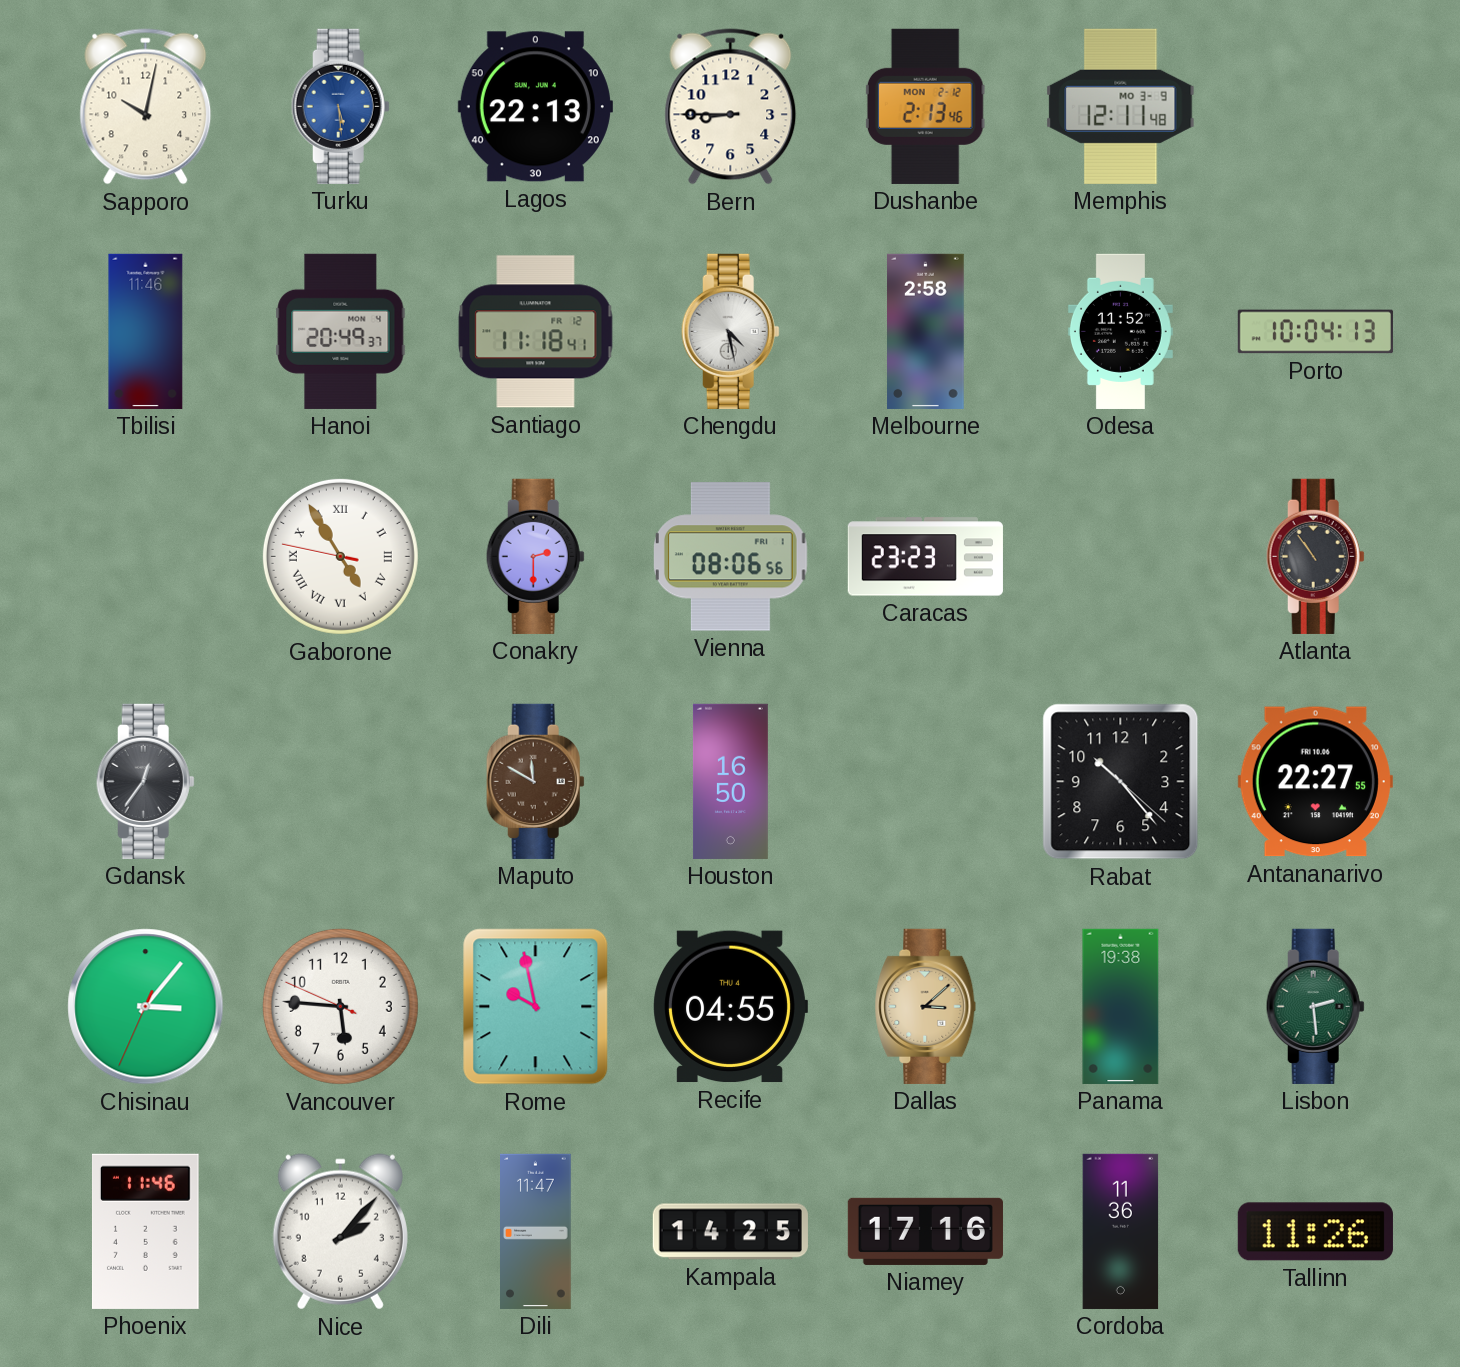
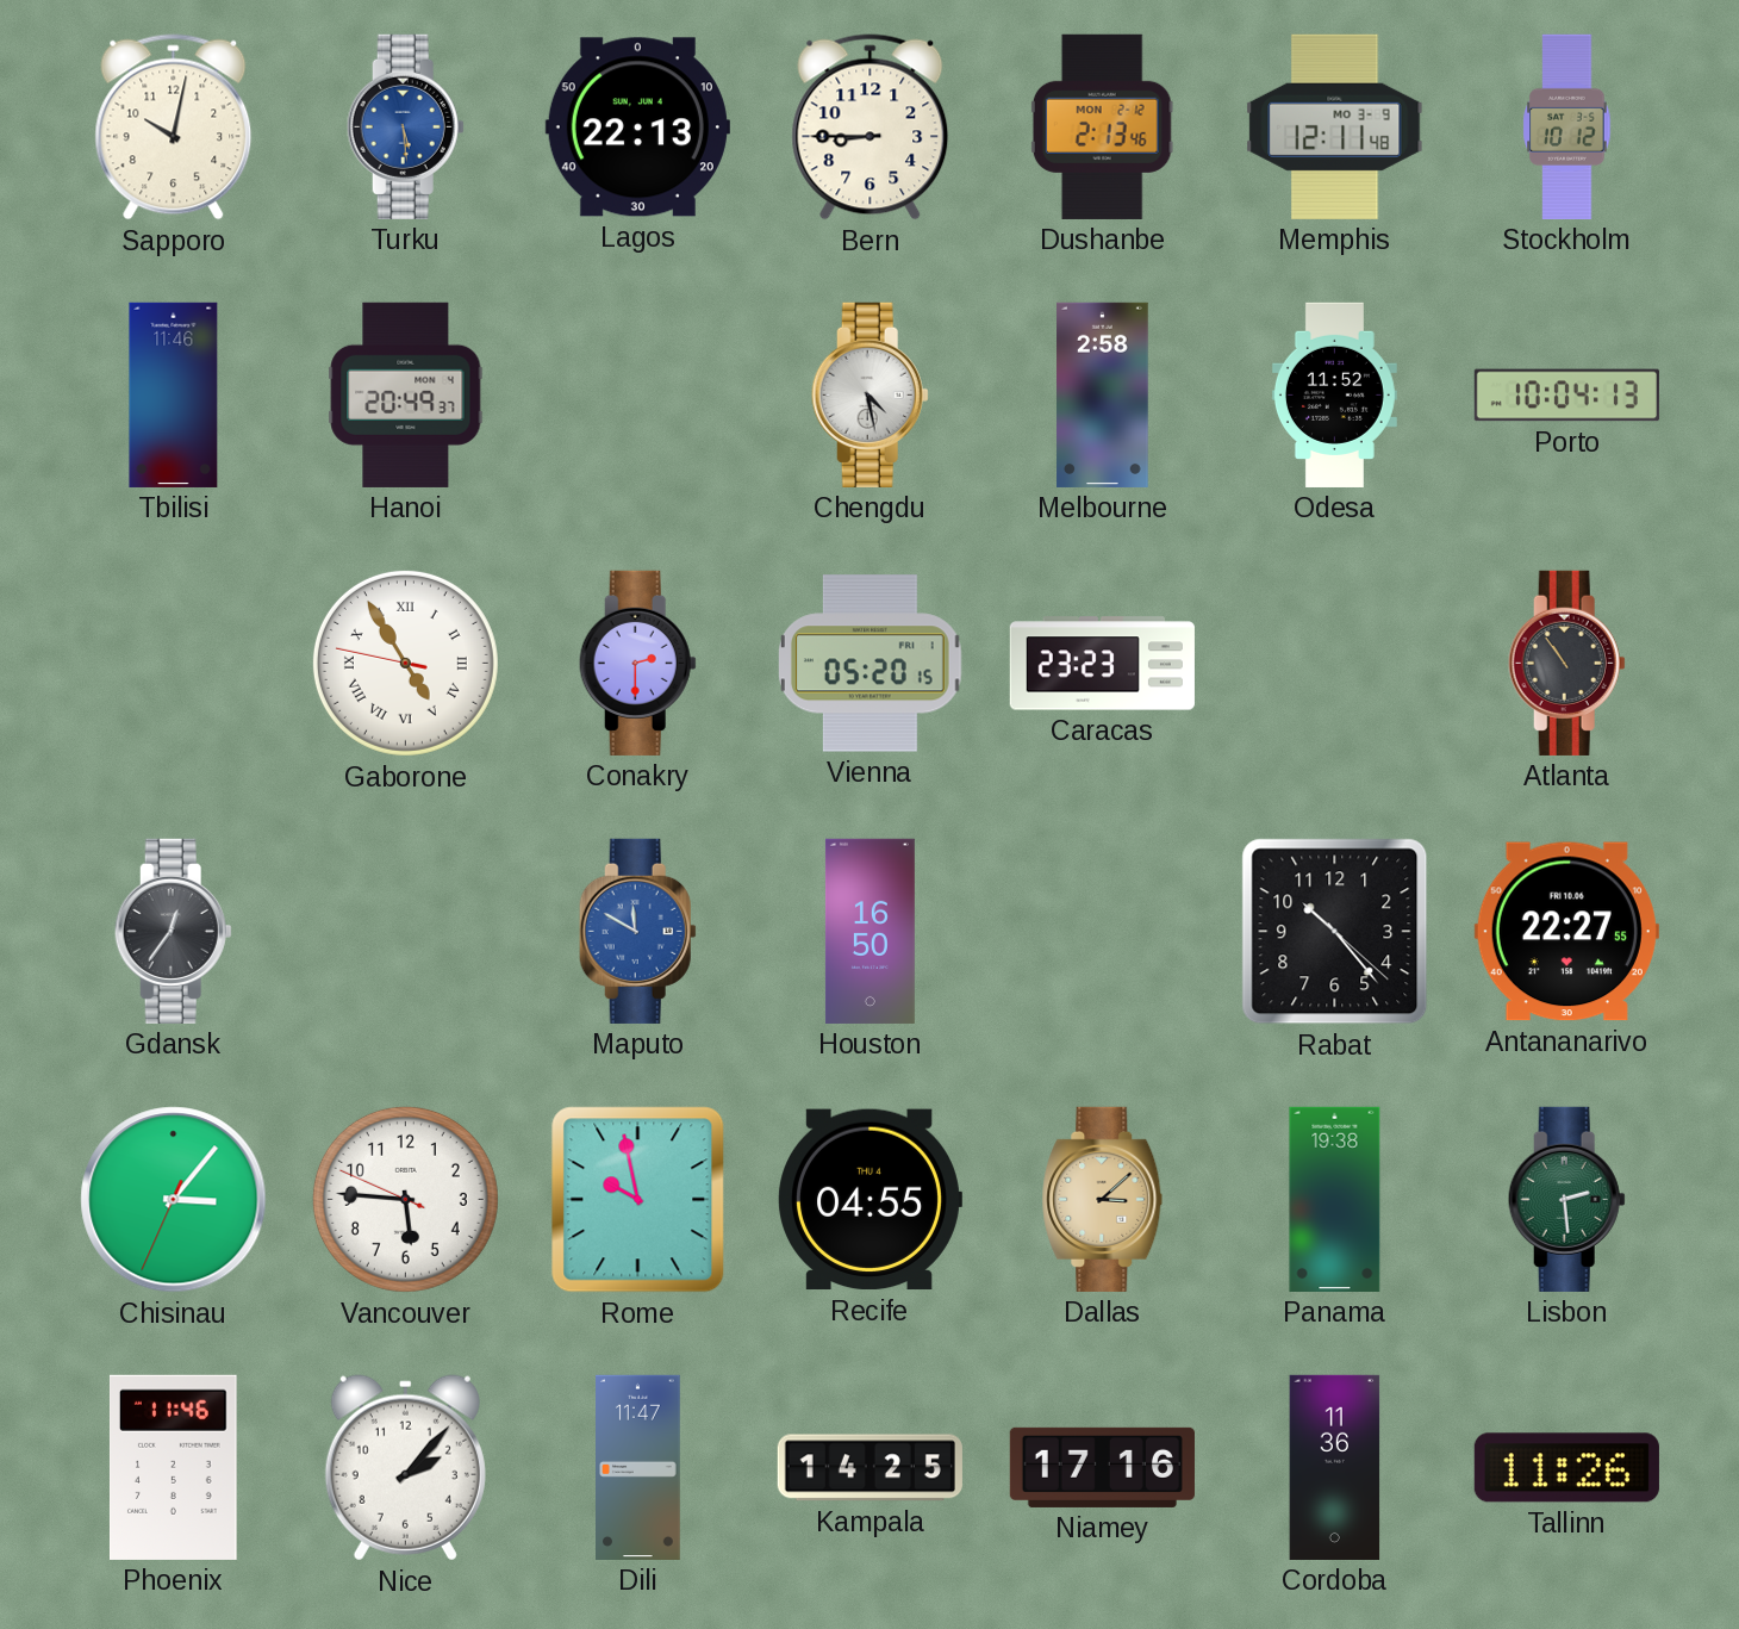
Stockholm: none -> 10:12
Santiago: 11:18 -> none
Vienna: 08:06 -> 05:20
Maputo dial: brown -> blue
